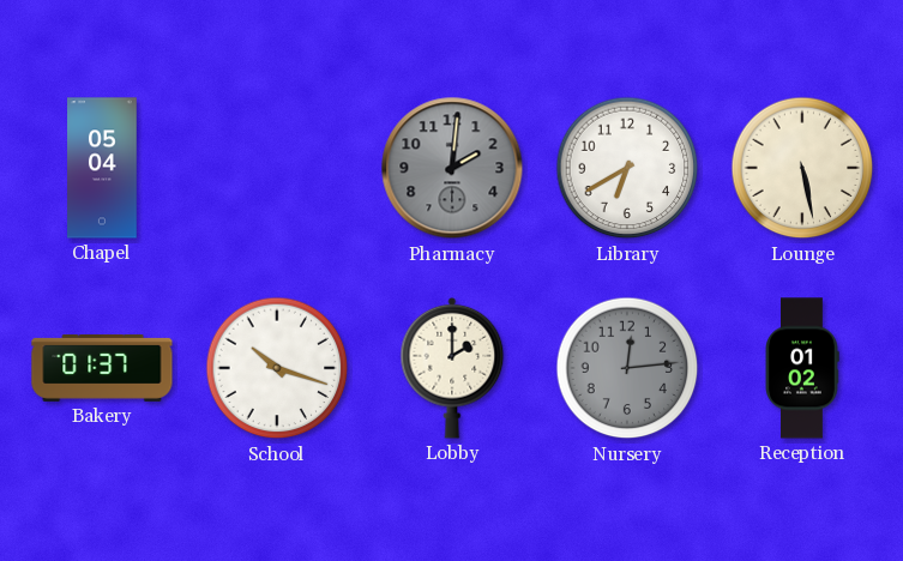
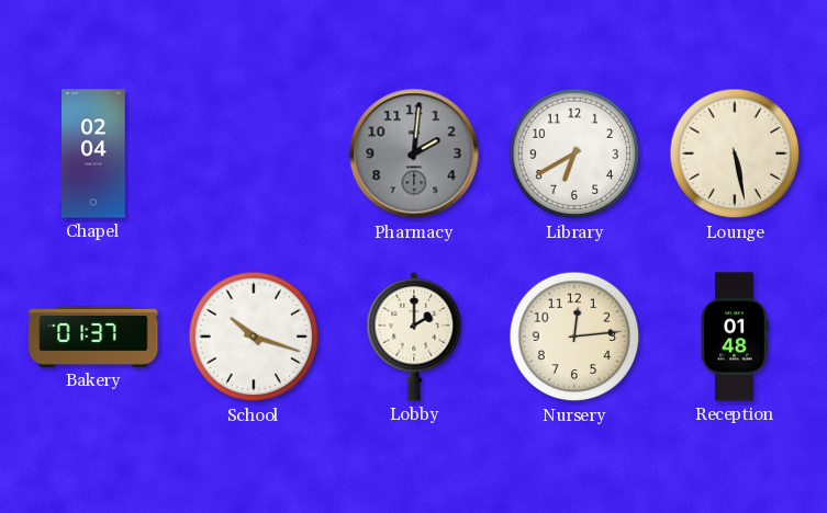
Chapel: 05:04 -> 02:04
Nursery dial: grey -> cream
Reception: 01:02 -> 01:48
